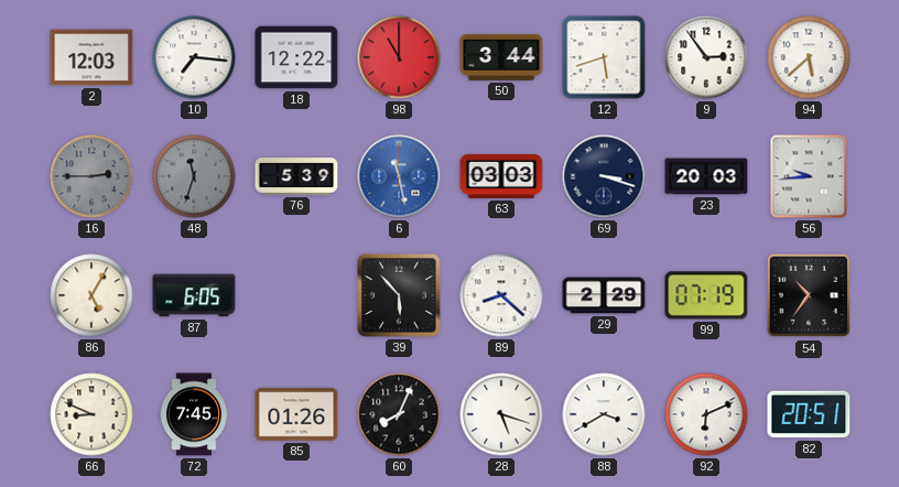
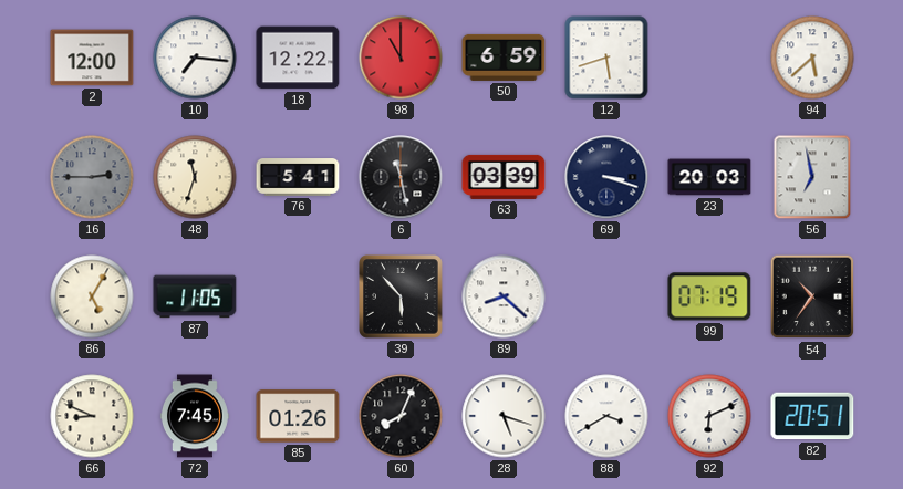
2: 12:03 -> 12:00
50: 3:44 -> 6:59
9: 2:54 -> none
48 dial: grey -> cream
76: 5:39 -> 5:41
6 dial: blue -> black
63: 03:03 -> 03:39
56: 9:44 -> 6:58
87: 6:05 -> 11:05
29: 2:29 -> none
